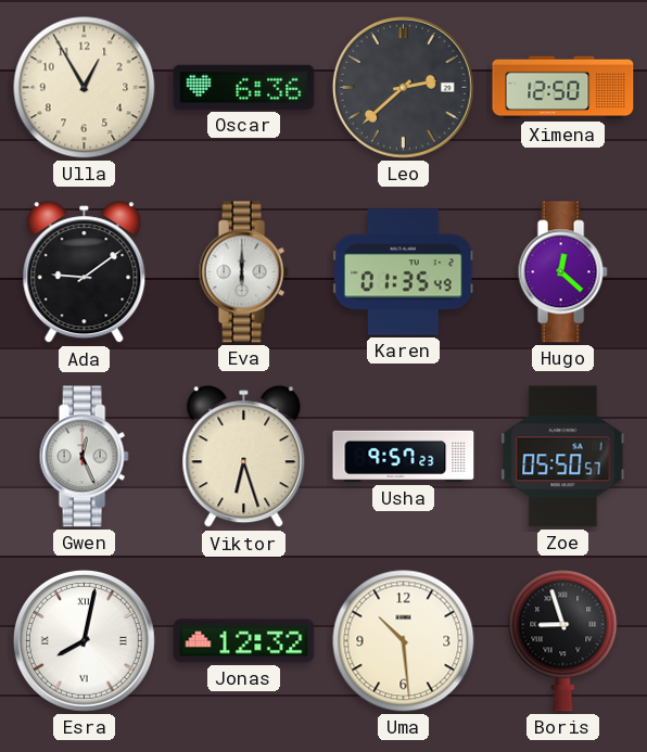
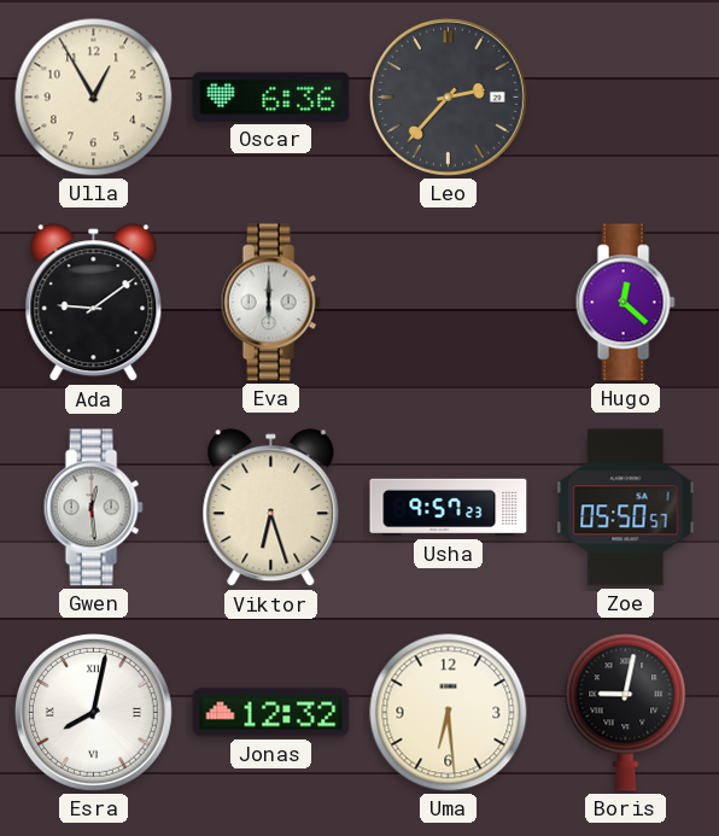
Leo: 2:38 -> 2:37
Ximena: 12:50 -> none
Karen: 01:35 -> none
Gwen: 12:26 -> 12:29
Uma: 10:29 -> 6:29
Boris: 8:57 -> 9:02
